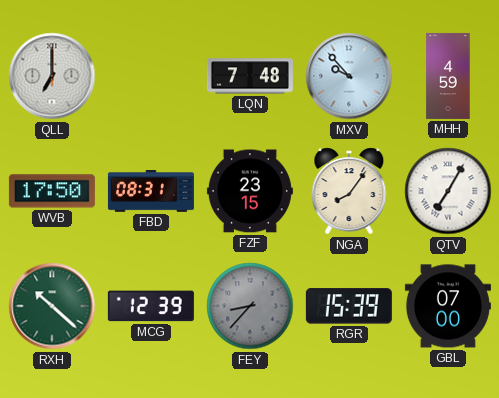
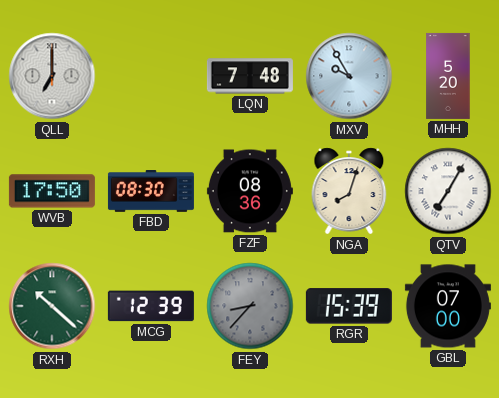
MXV: 9:53 -> 9:55
MHH: 4:59 -> 5:20
FBD: 08:31 -> 08:30
FZF: 23:15 -> 08:36
NGA: 8:06 -> 8:03
